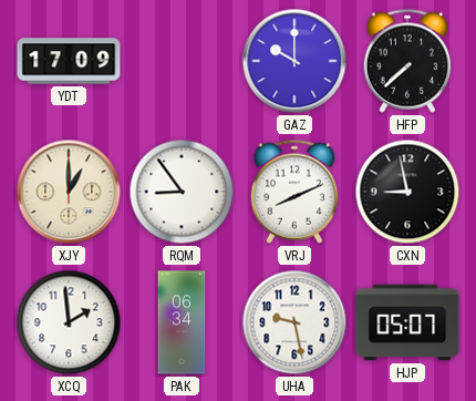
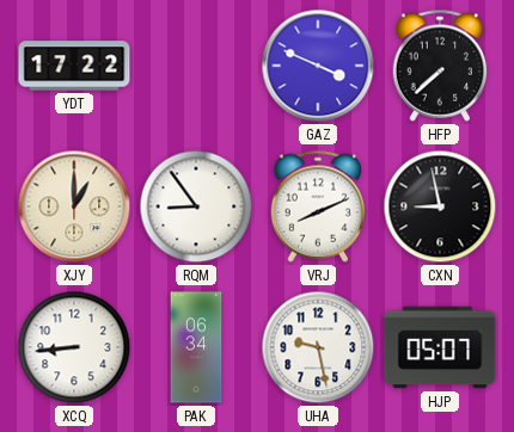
YDT: 17:09 -> 17:22
GAZ: 10:00 -> 3:49
XCQ: 1:59 -> 8:44
